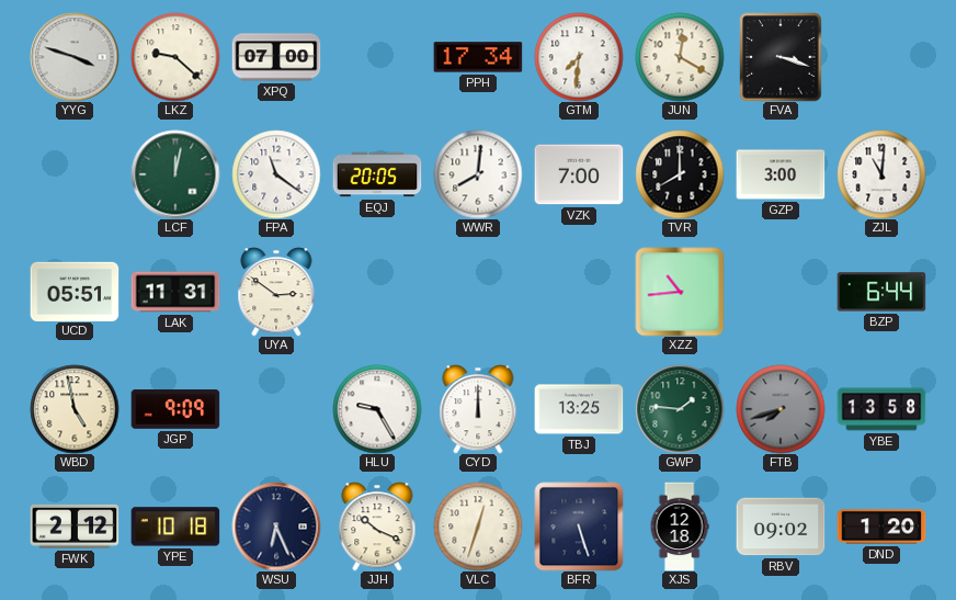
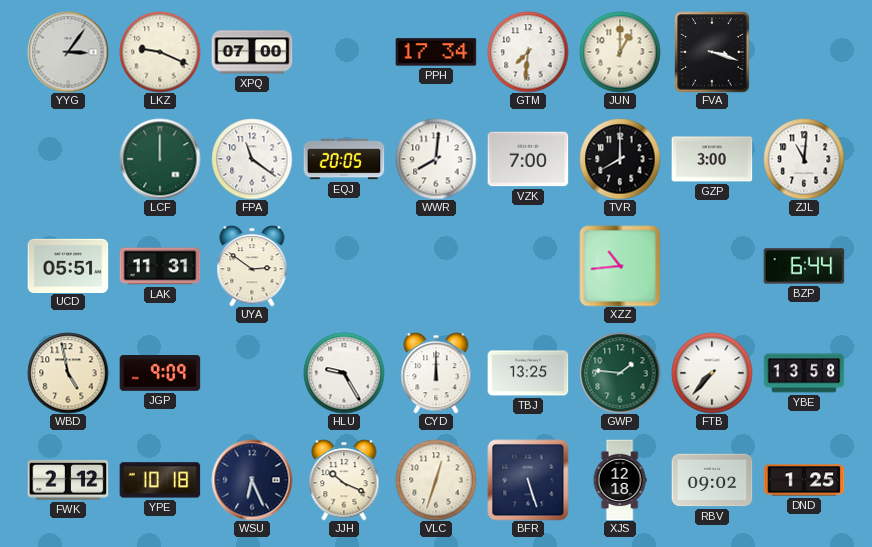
YYG: 3:48 -> 3:06
LKZ: 9:22 -> 9:19
JUN: 12:20 -> 1:00
LCF: 12:02 -> 12:00
FTB: 7:42 -> 7:37
FTB dial: grey -> white
DND: 1:20 -> 1:25
